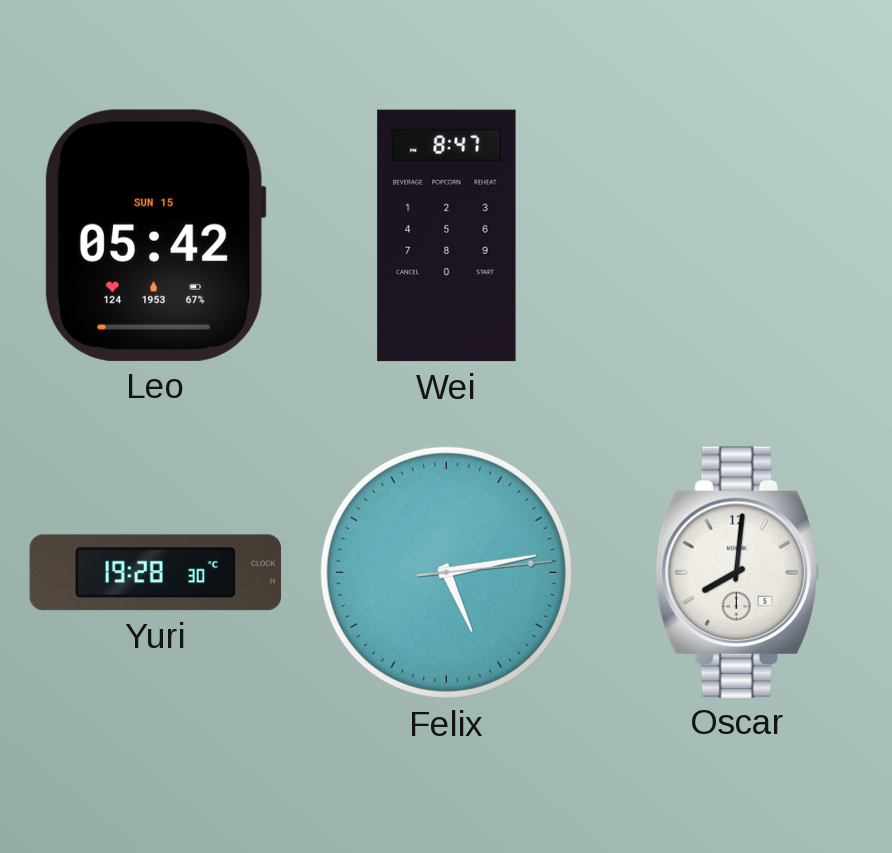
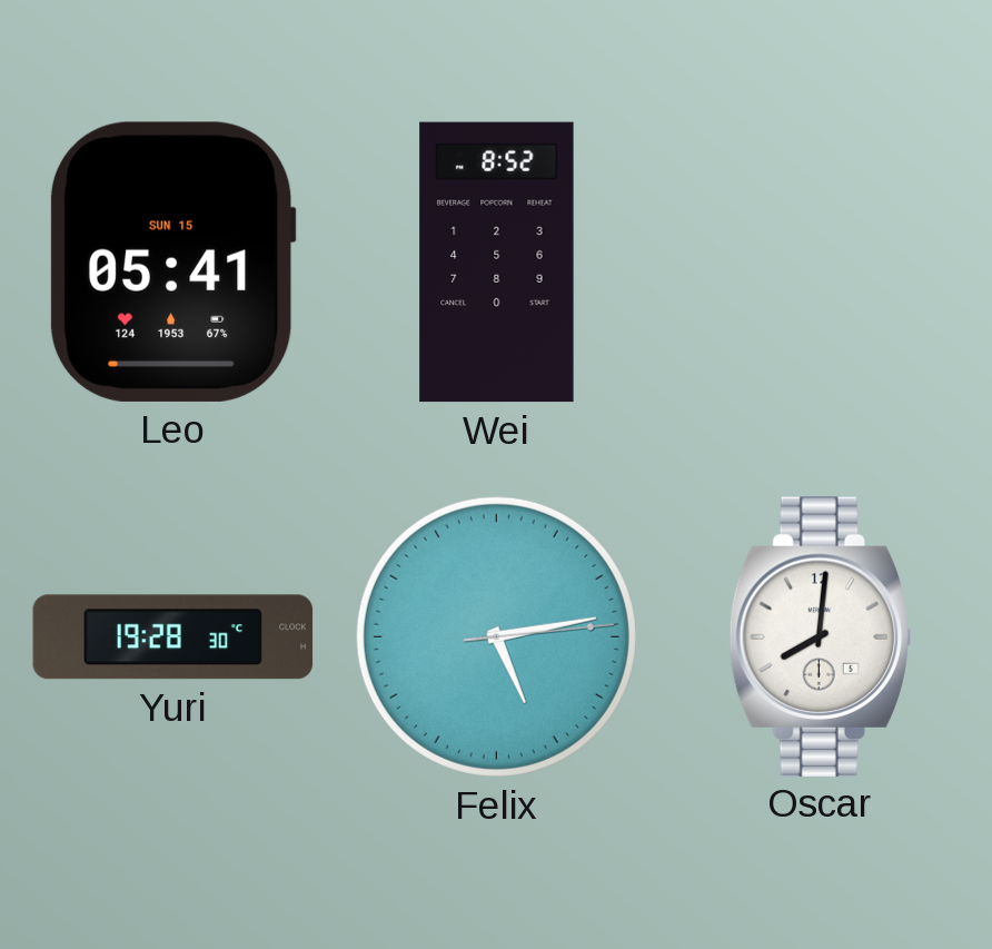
Leo: 05:42 -> 05:41
Wei: 8:47 -> 8:52
